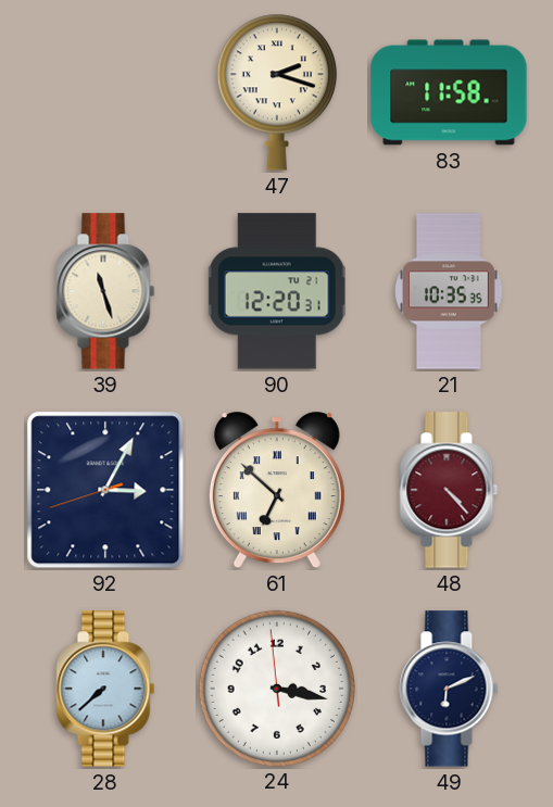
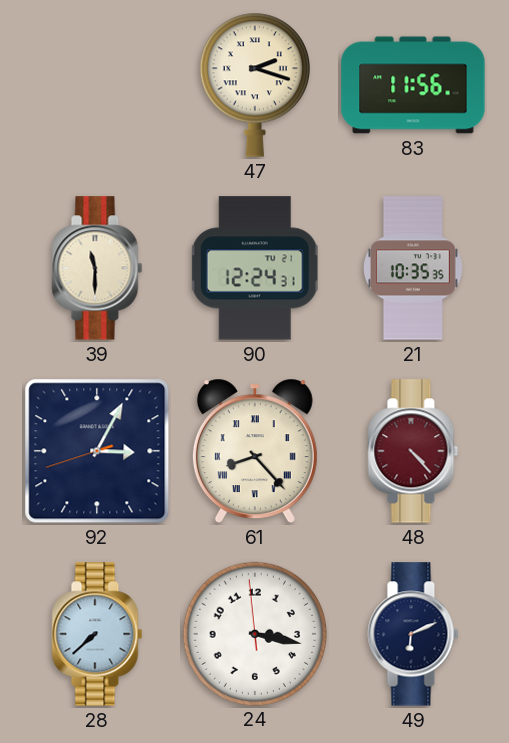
83: 11:58 -> 11:56
39: 11:27 -> 11:30
90: 12:20 -> 12:24
61: 6:52 -> 8:23
